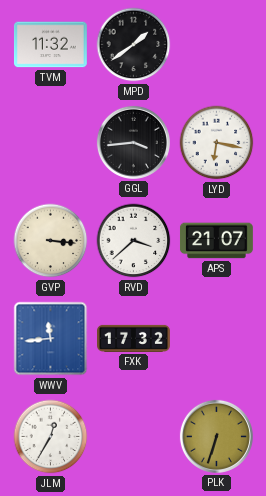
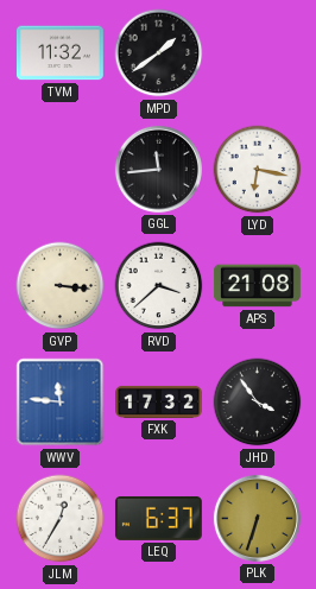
GGL: 3:44 -> 11:44
APS: 21:07 -> 21:08
WWV: 11:44 -> 11:46
JHD: none -> 3:54
LEQ: none -> 6:37
